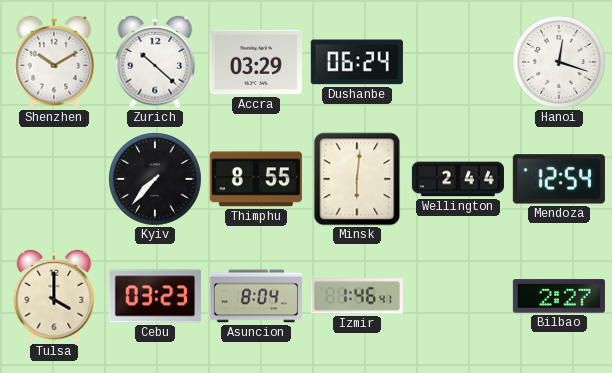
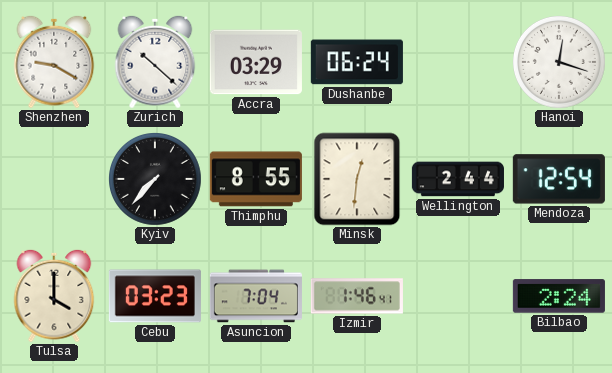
Shenzhen: 10:10 -> 9:20
Minsk: 6:01 -> 12:31
Asuncion: 8:04 -> 7:04
Bilbao: 2:27 -> 2:24
